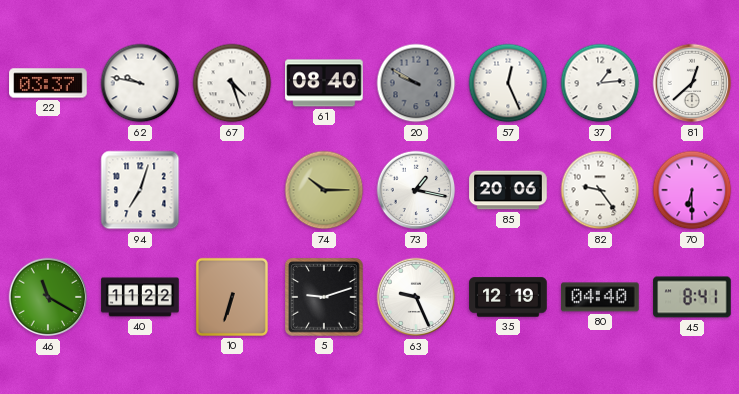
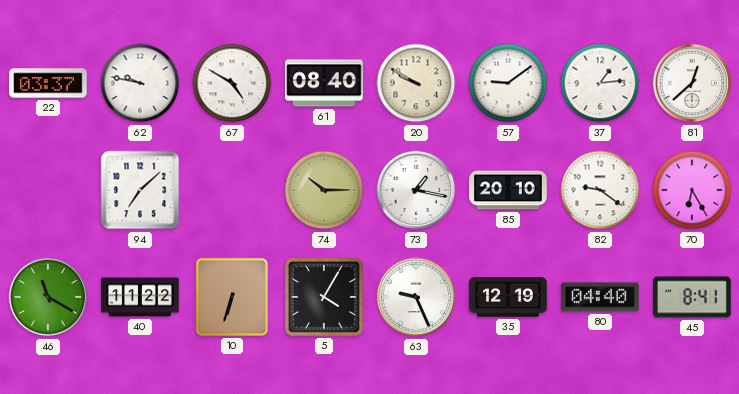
67: 4:27 -> 4:50
20 dial: grey -> cream
57: 12:26 -> 9:09
94: 7:03 -> 7:08
85: 20:06 -> 20:10
82: 9:24 -> 9:21
70: 6:30 -> 6:25
5: 9:12 -> 4:05
